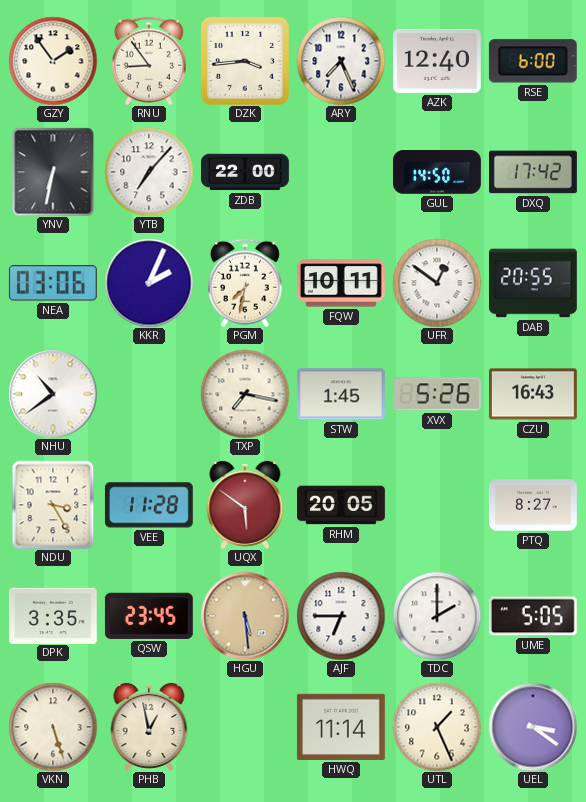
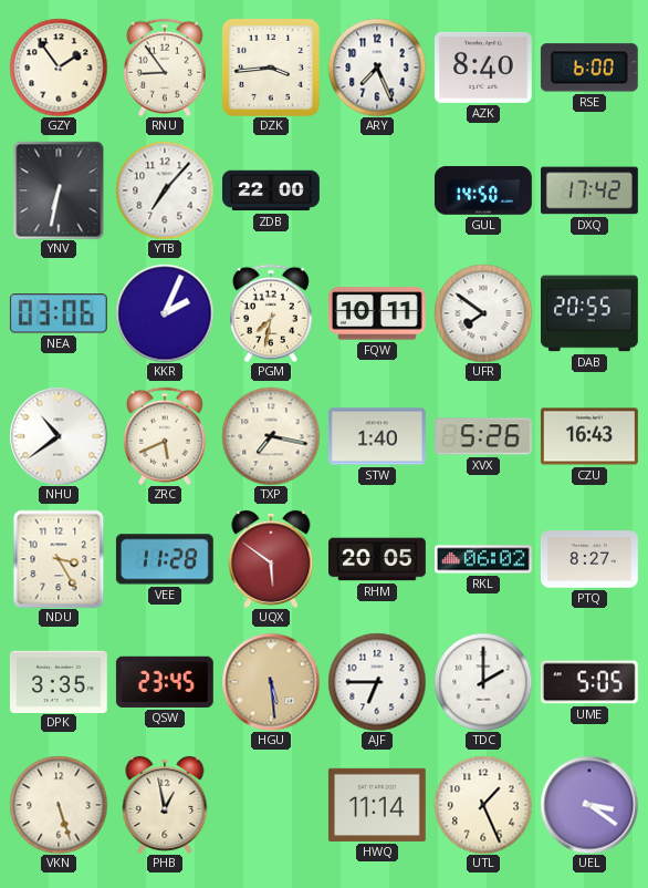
AZK: 12:40 -> 8:40
UFR: 12:51 -> 7:51
ZRC: none -> 5:41
STW: 1:45 -> 1:40
RKL: none -> 06:02
